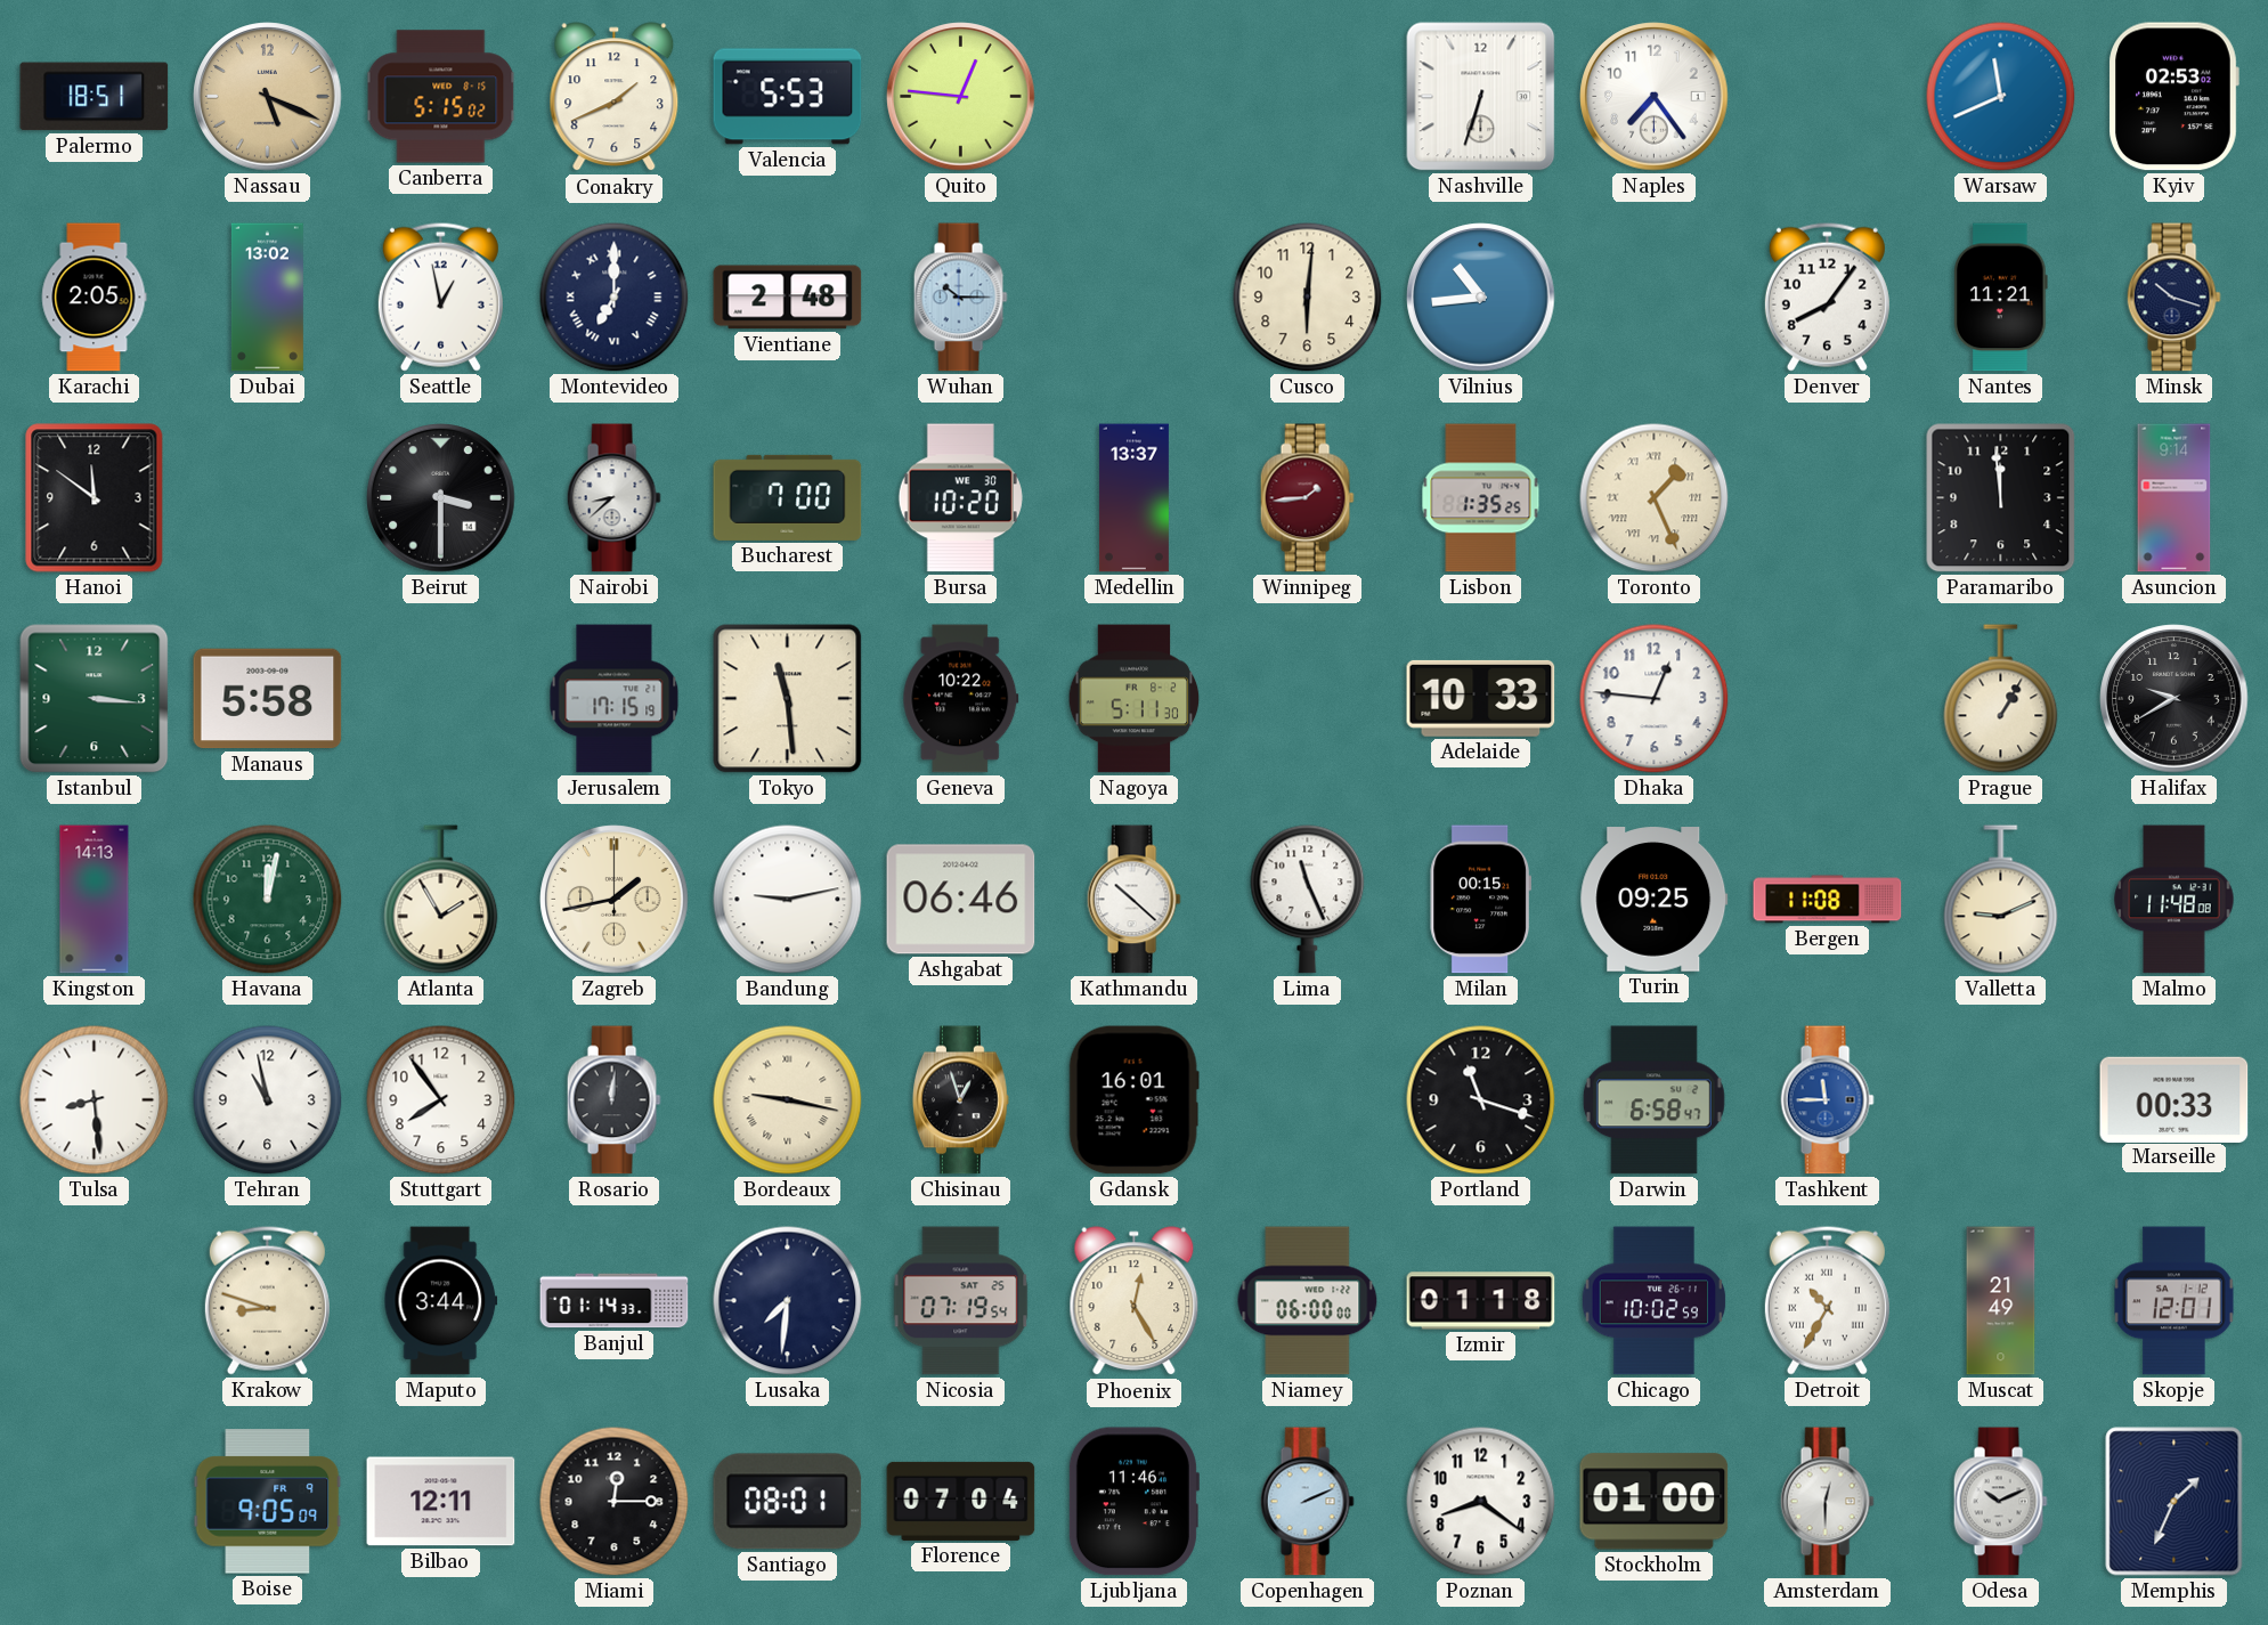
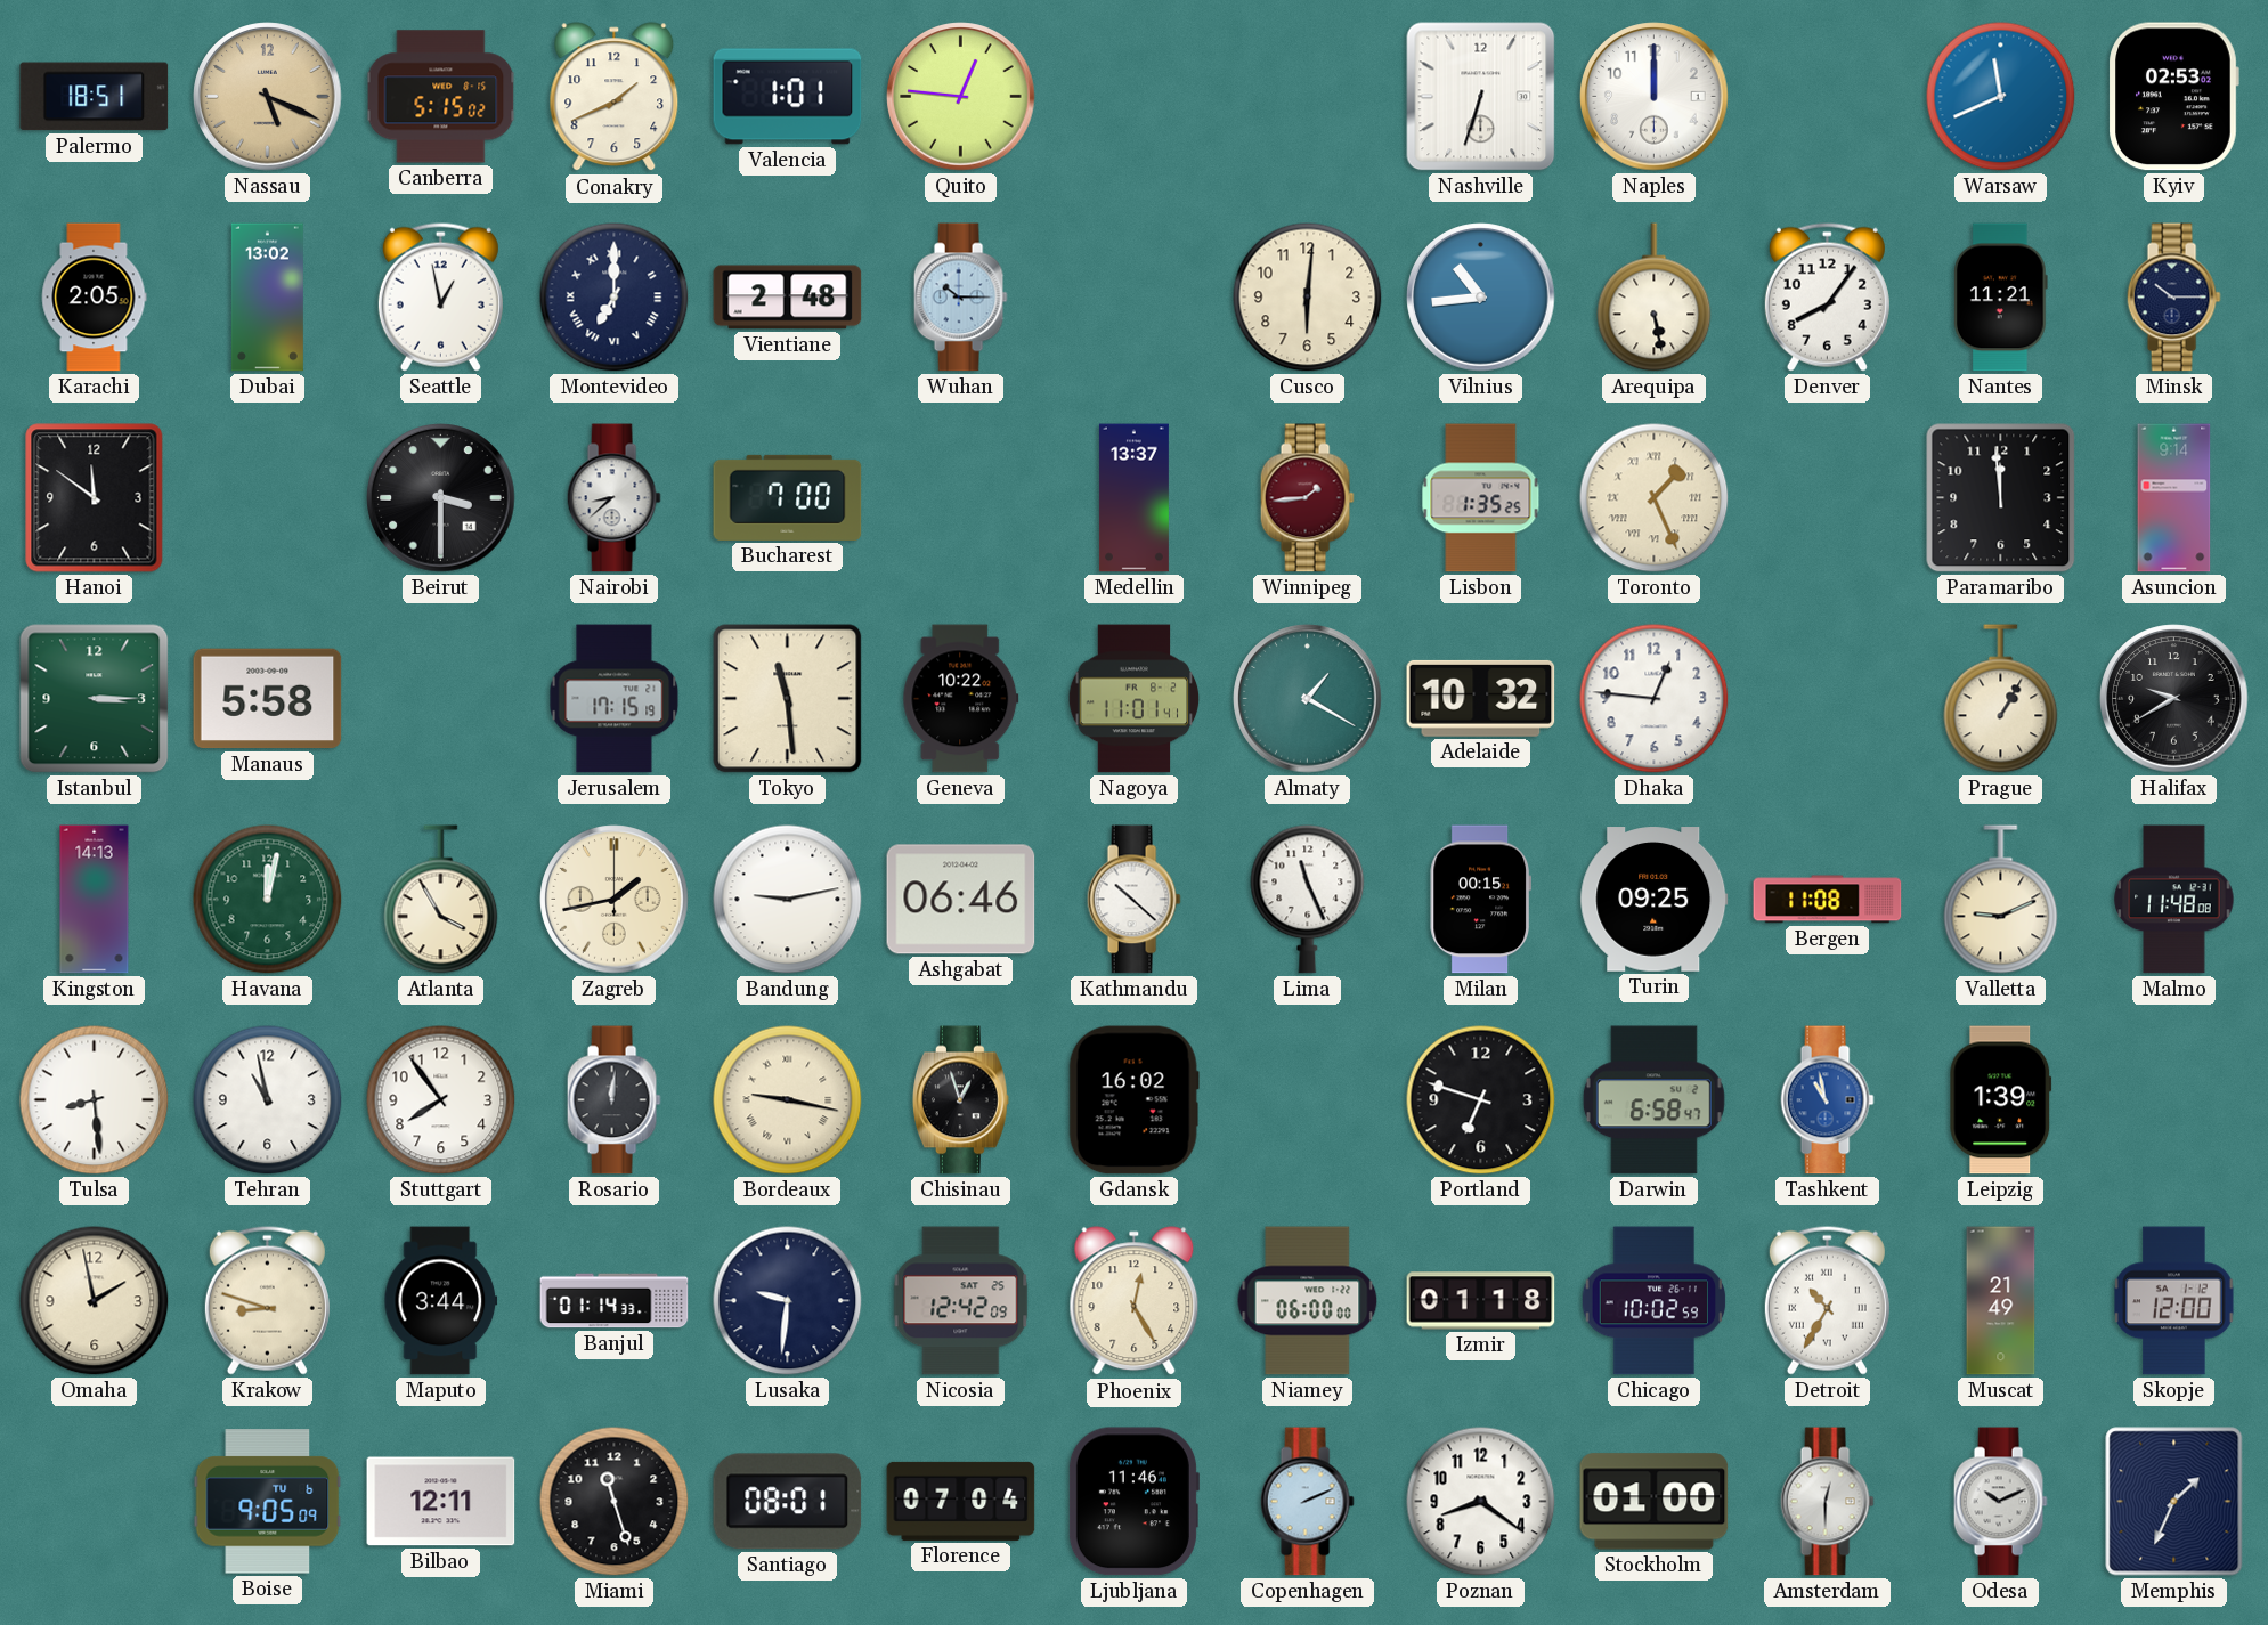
Valencia: 5:53 -> 1:01
Naples: 7:24 -> 12:00
Arequipa: none -> 5:28
Minsk: 10:18 -> 10:15
Bursa: 10:20 -> none
Istanbul: 3:16 -> 3:15
Nagoya: 5:11 -> 11:01
Almaty: none -> 1:20
Adelaide: 10:33 -> 10:32
Atlanta: 1:55 -> 3:55
Gdansk: 16:01 -> 16:02
Portland: 11:18 -> 6:48
Tashkent: 11:45 -> 10:58
Leipzig: none -> 1:39
Marseille: 00:33 -> none
Omaha: none -> 1:58
Lusaka: 7:31 -> 9:31
Nicosia: 07:19 -> 12:42
Skopje: 12:01 -> 12:00
Boise date: FR 9 -> TU 6
Miami: 12:15 -> 11:27
